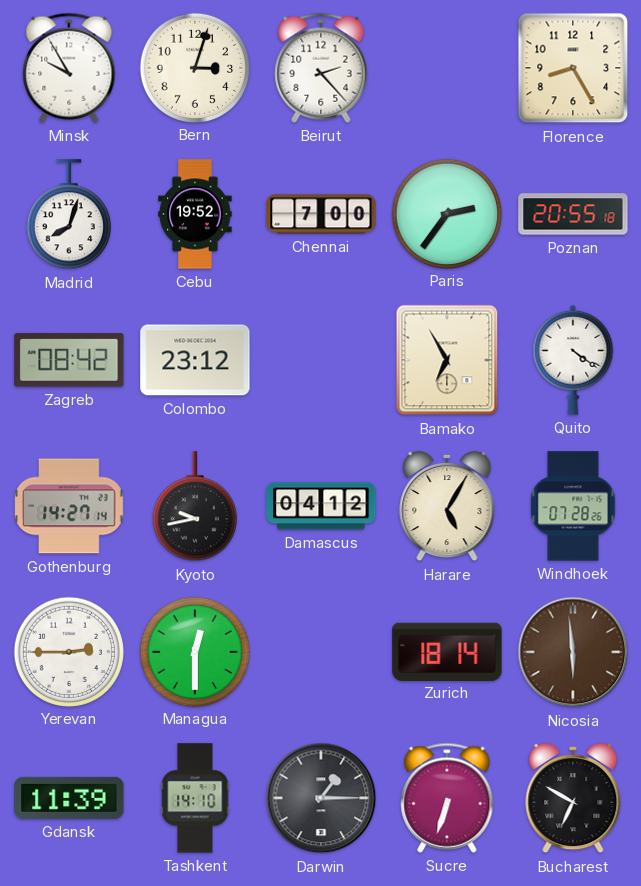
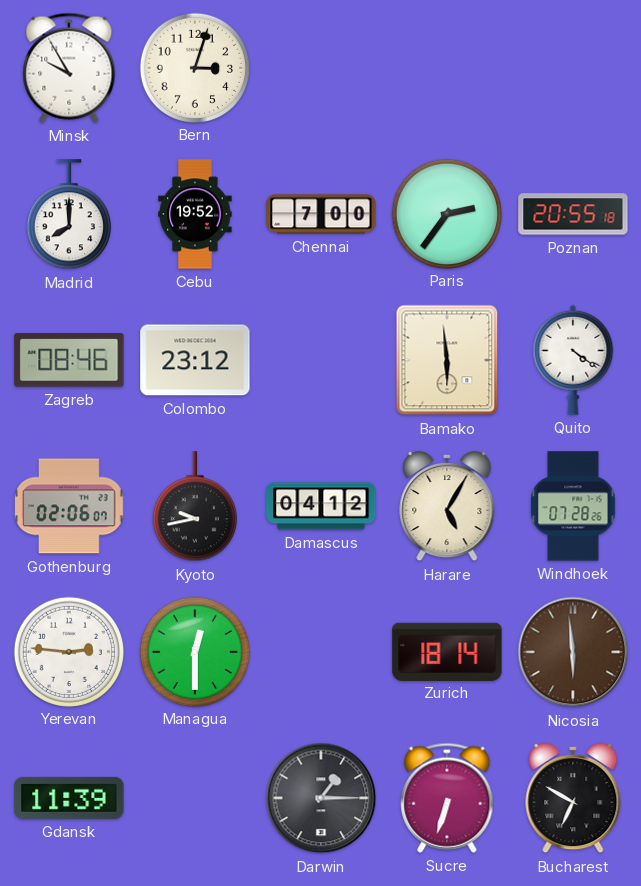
Beirut: 2:23 -> none
Florence: 8:25 -> none
Madrid: 8:03 -> 8:00
Zagreb: 08:42 -> 08:46
Bamako: 6:55 -> 5:59
Gothenburg: 14:27 -> 02:06
Yerevan: 2:45 -> 2:46
Tashkent: 14:10 -> none
